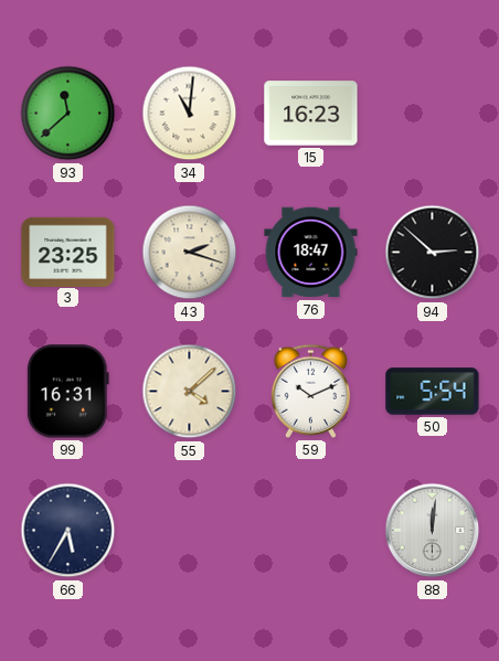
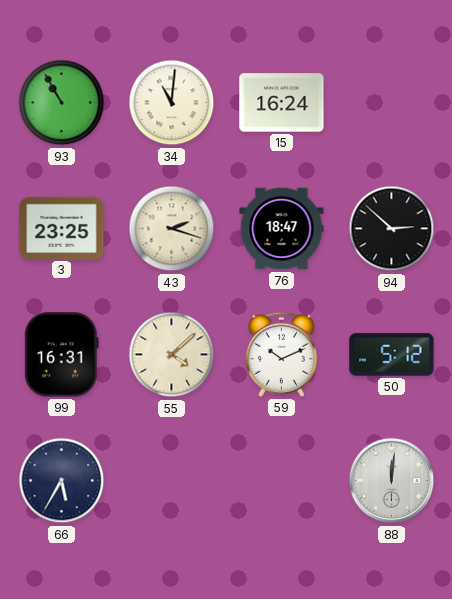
93: 11:38 -> 10:55
15: 16:23 -> 16:24
50: 5:54 -> 5:12
